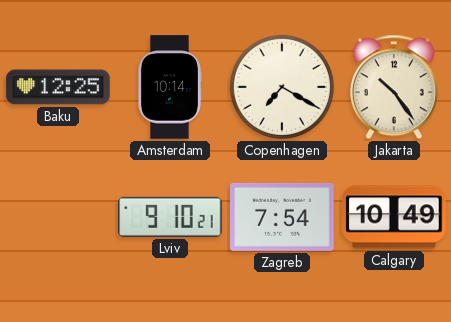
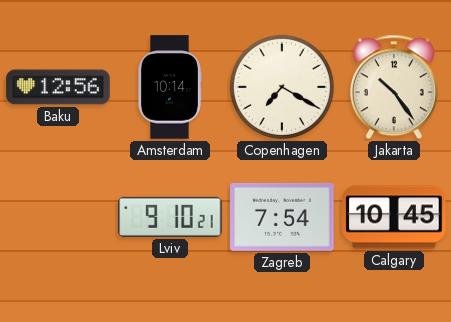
Baku: 12:25 -> 12:56
Calgary: 10:49 -> 10:45
